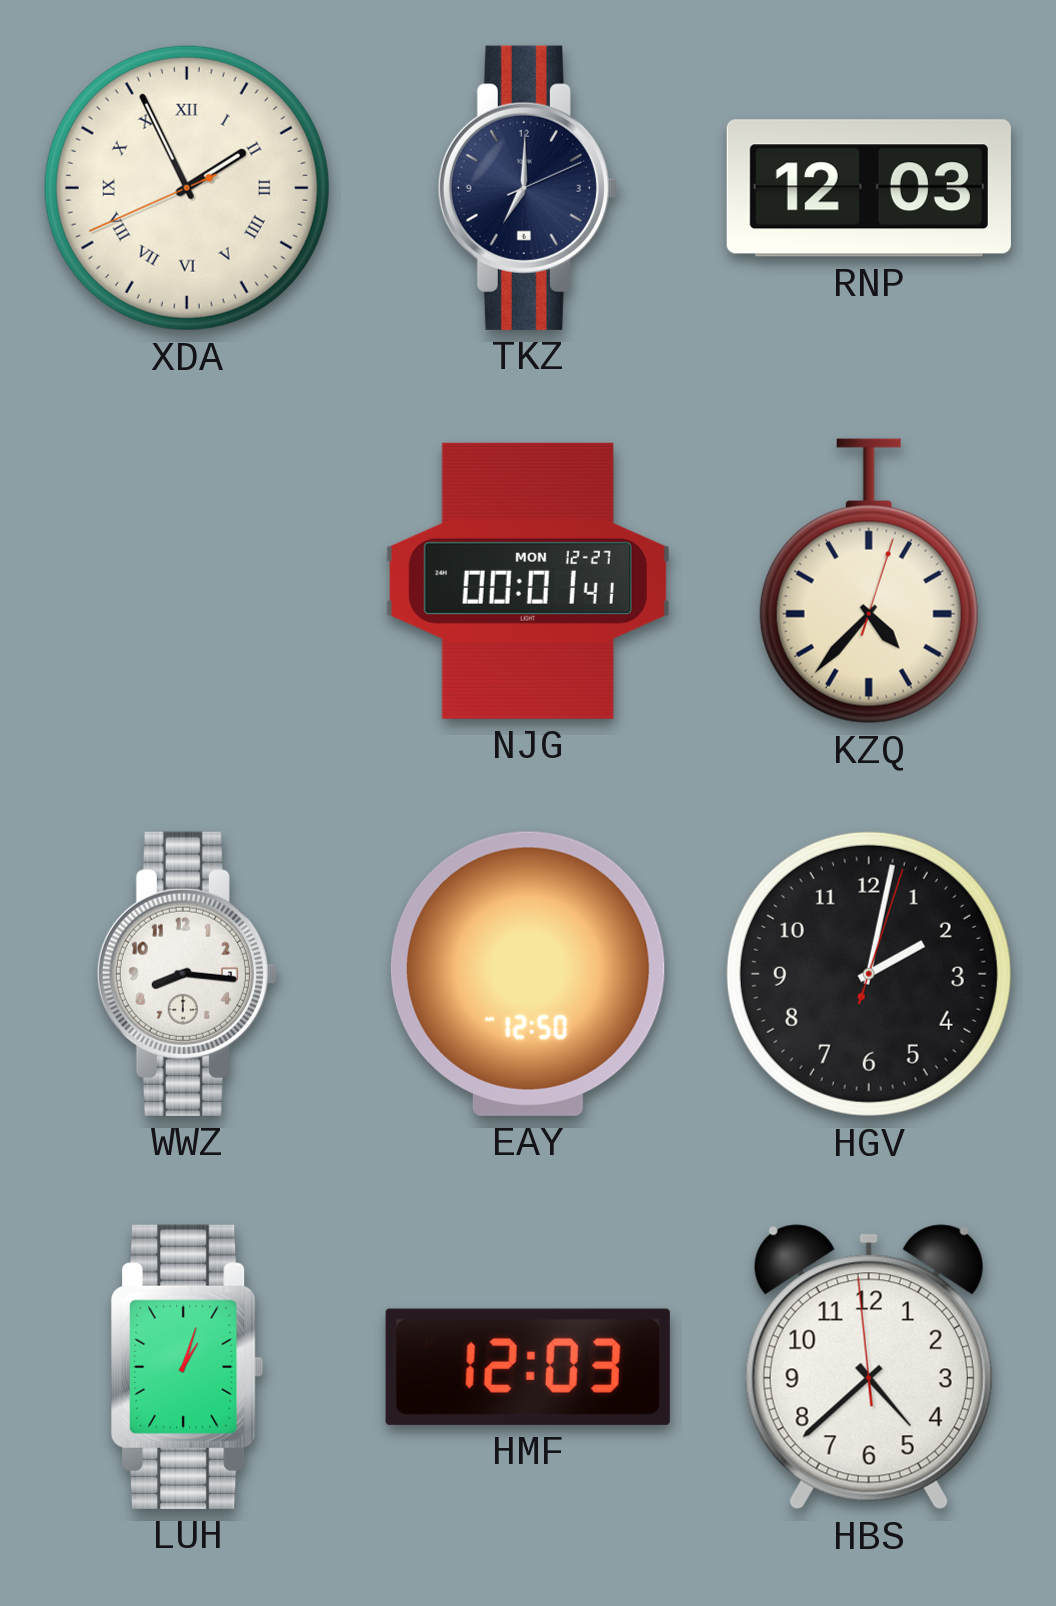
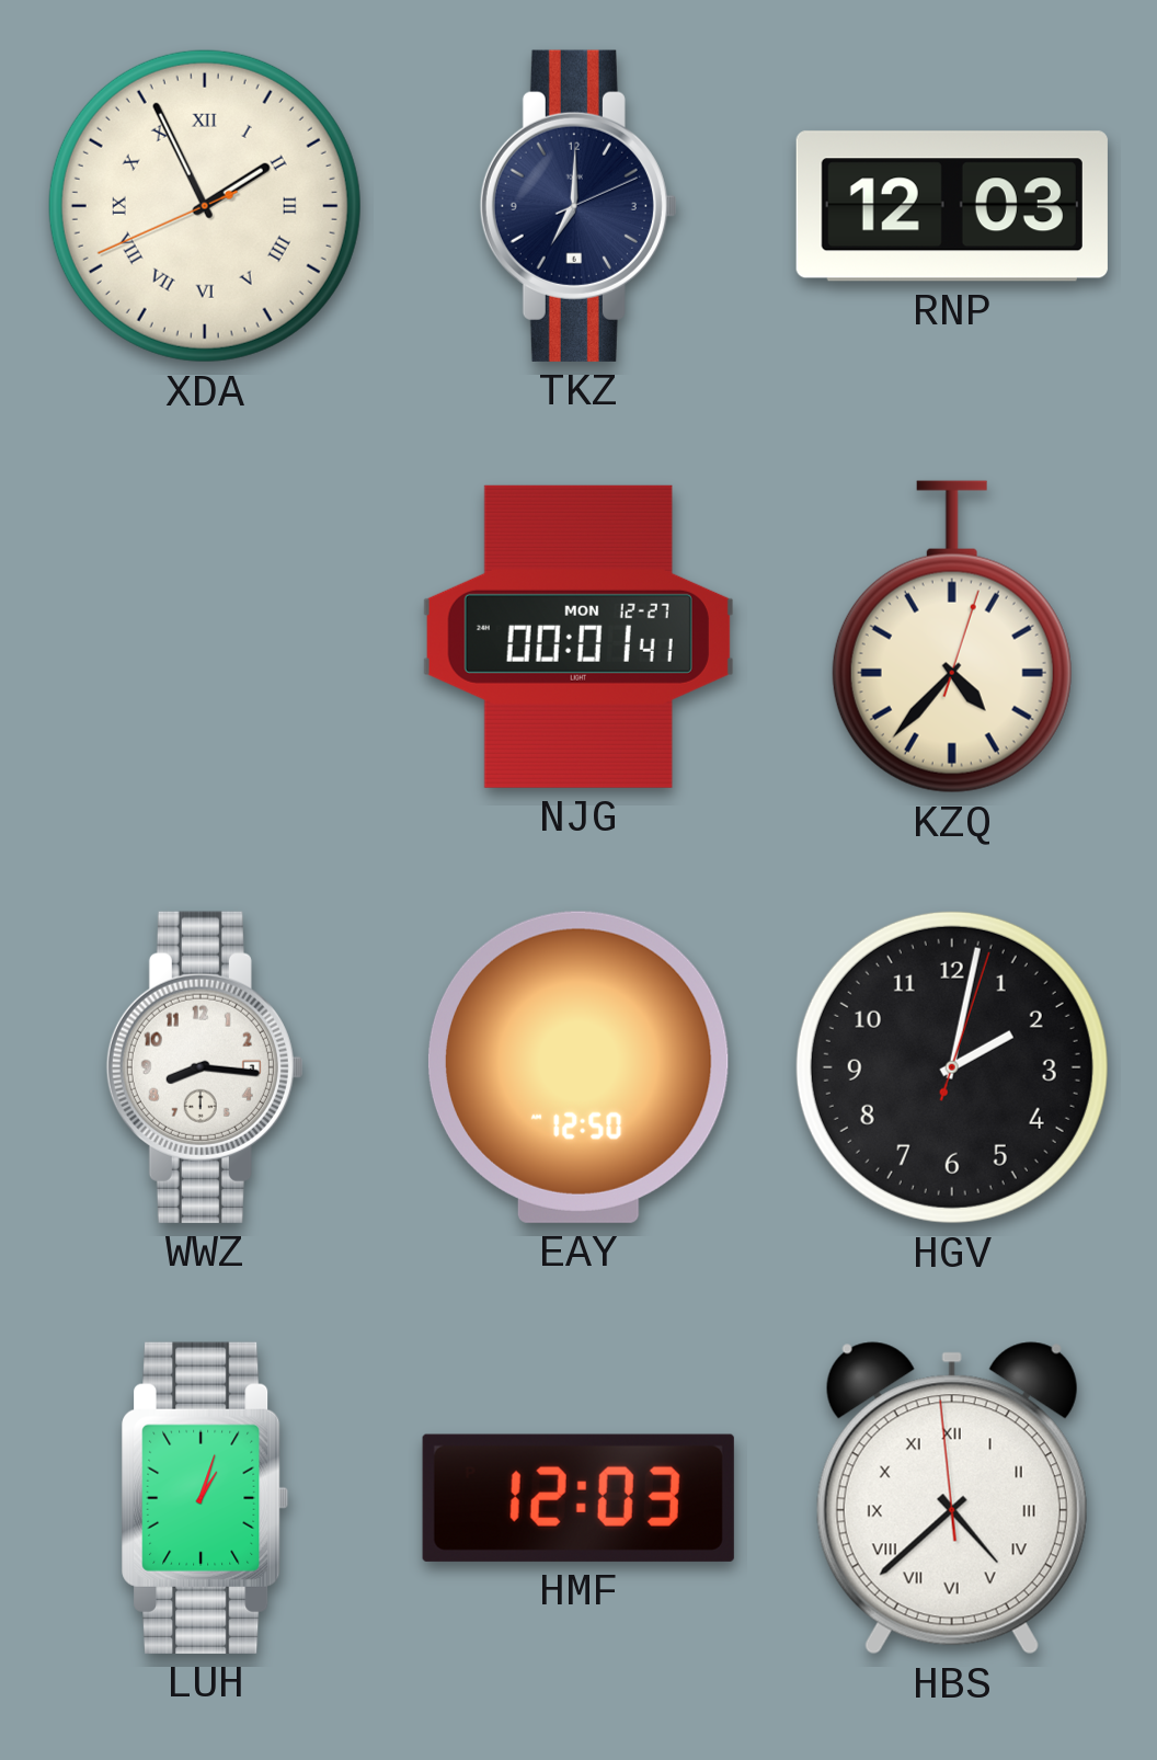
HBS numerals: Arabic -> Roman
